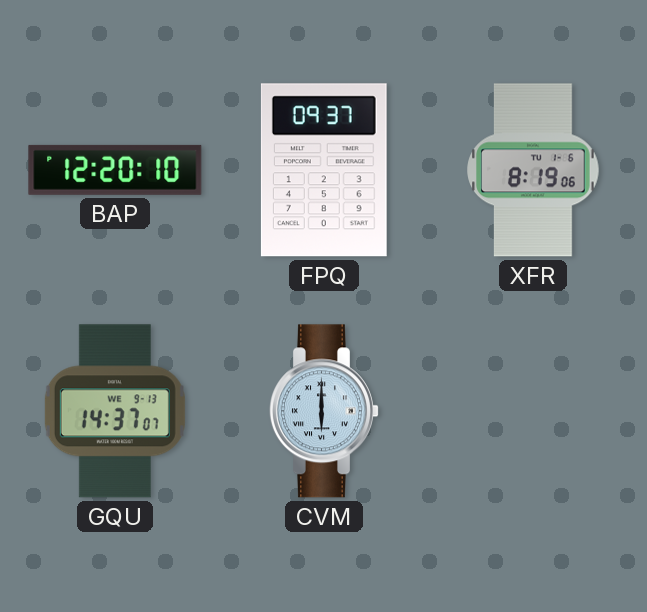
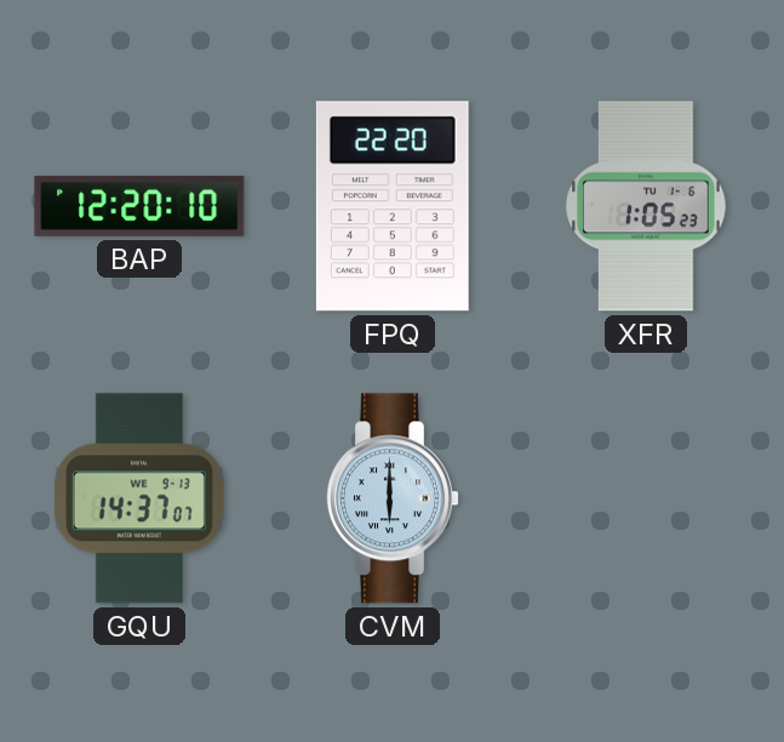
FPQ: 09:37 -> 22:20
XFR: 8:19 -> 1:05
